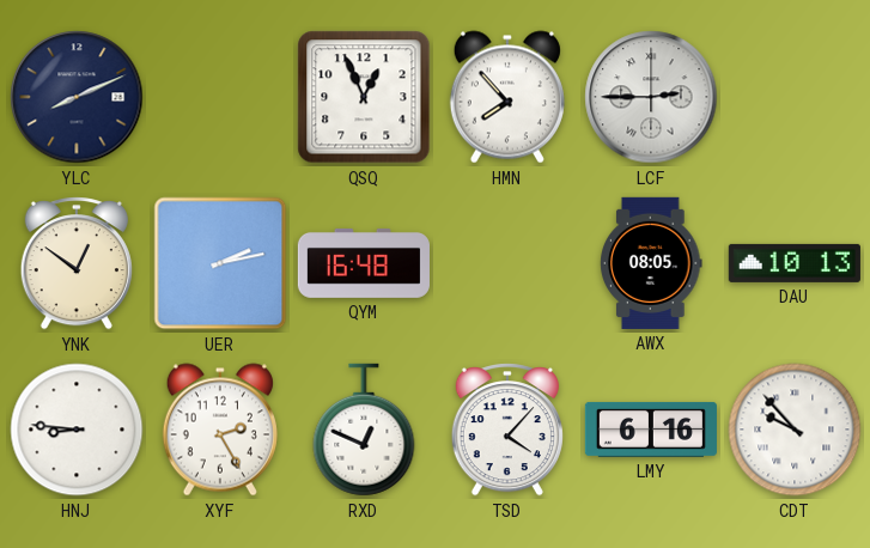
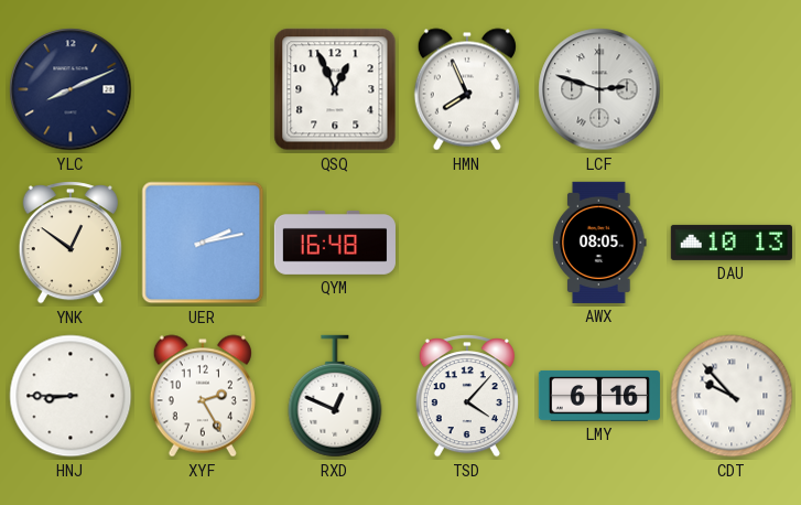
HMN: 7:53 -> 7:56
LCF: 2:45 -> 2:48
HNJ: 8:46 -> 8:45
